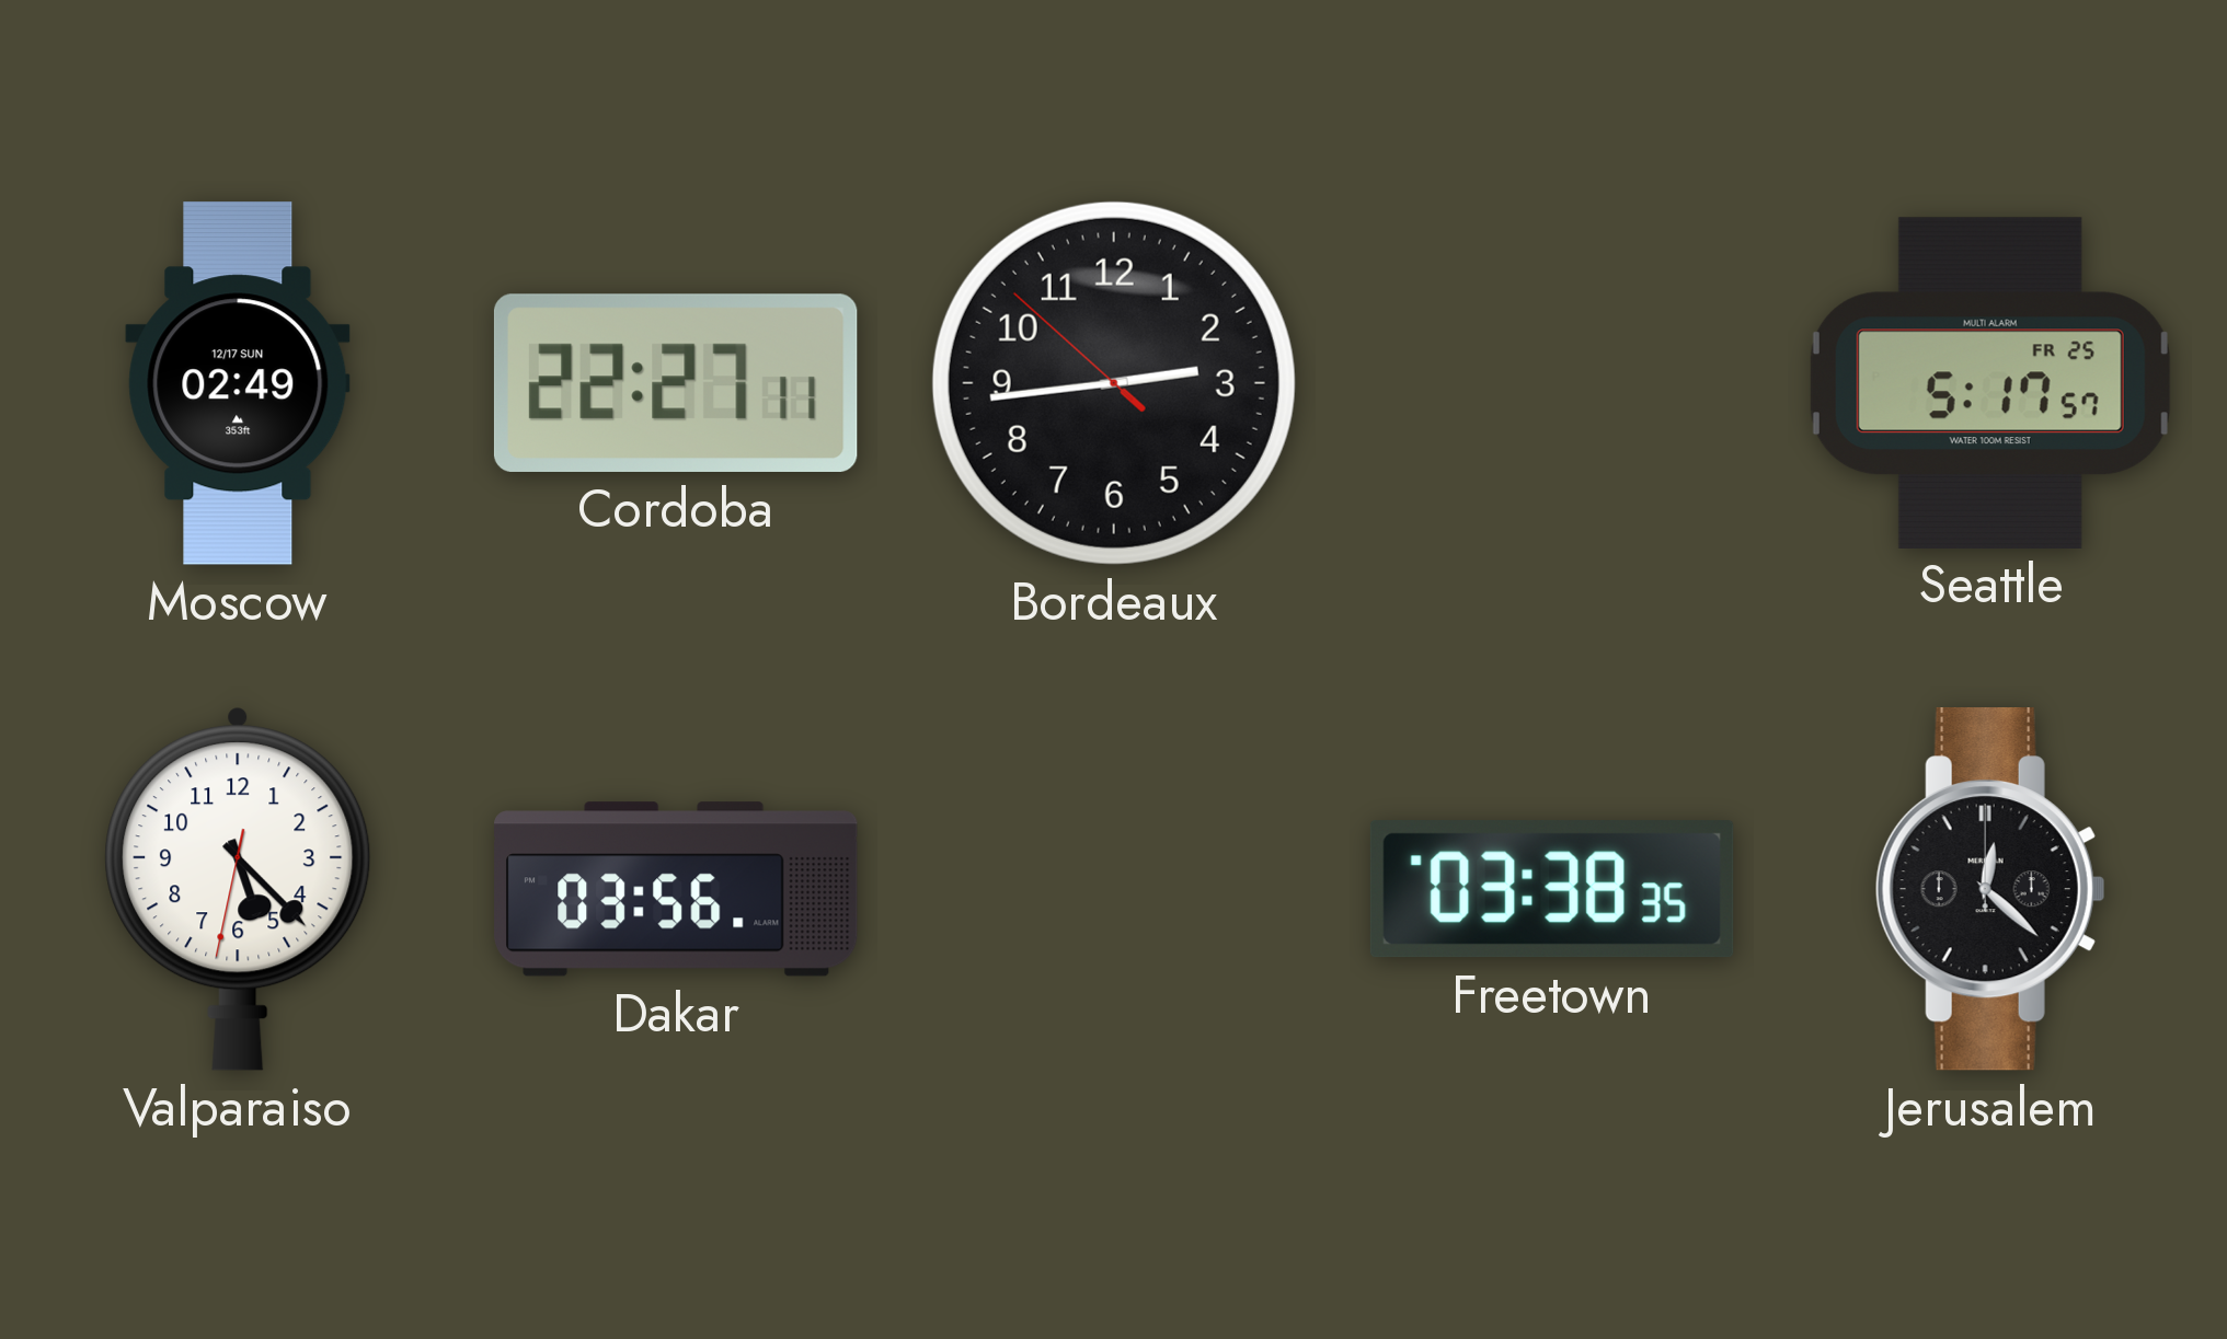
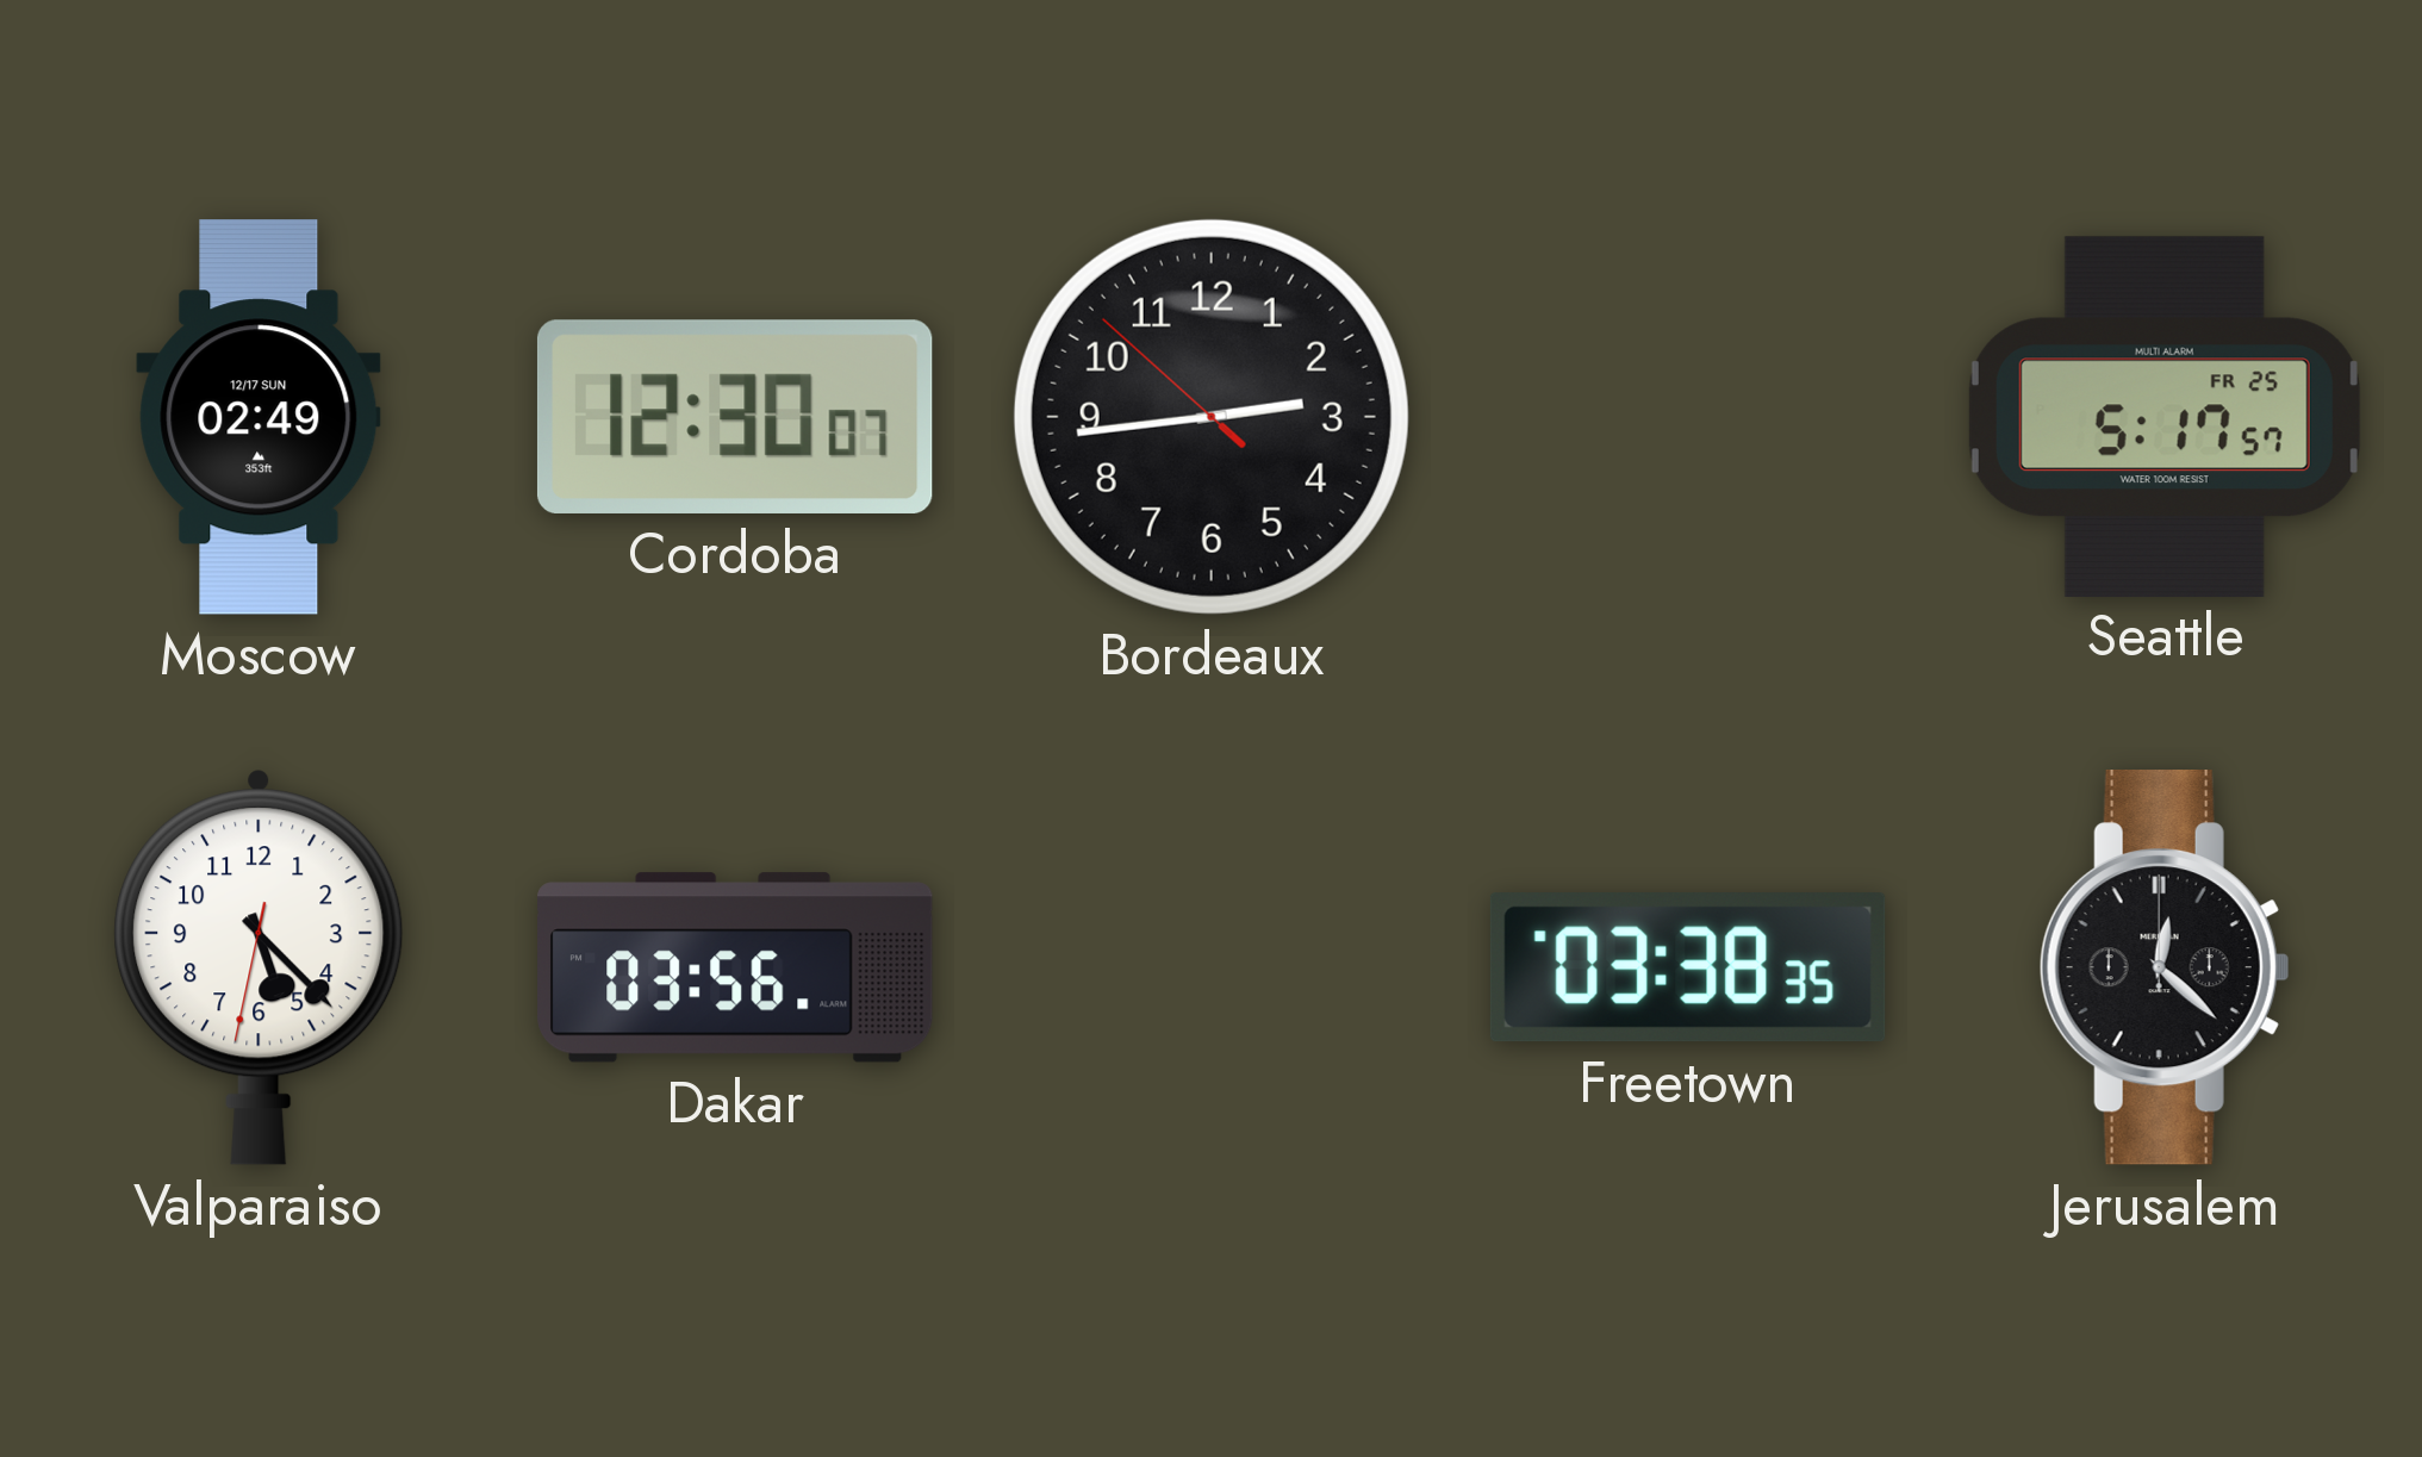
Cordoba: 22:27 -> 12:30
